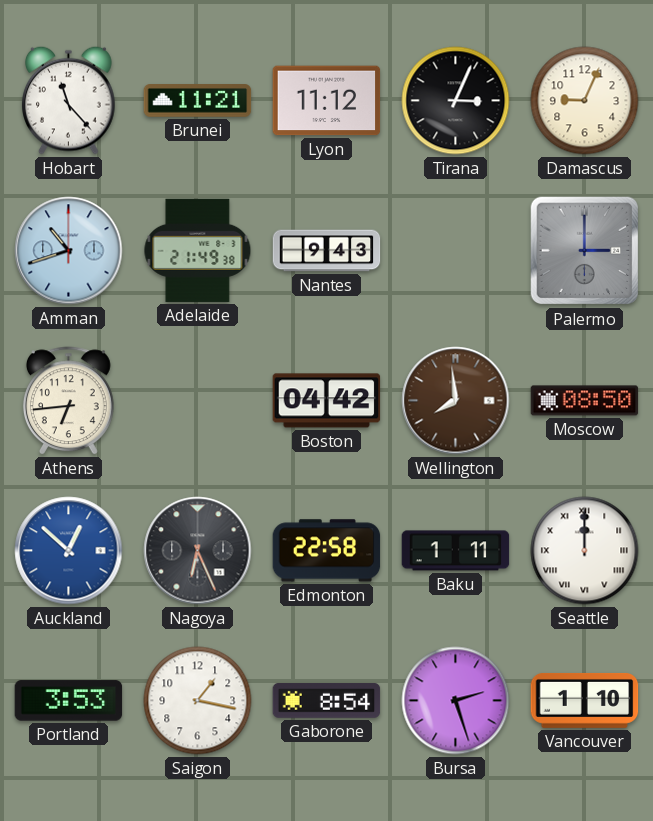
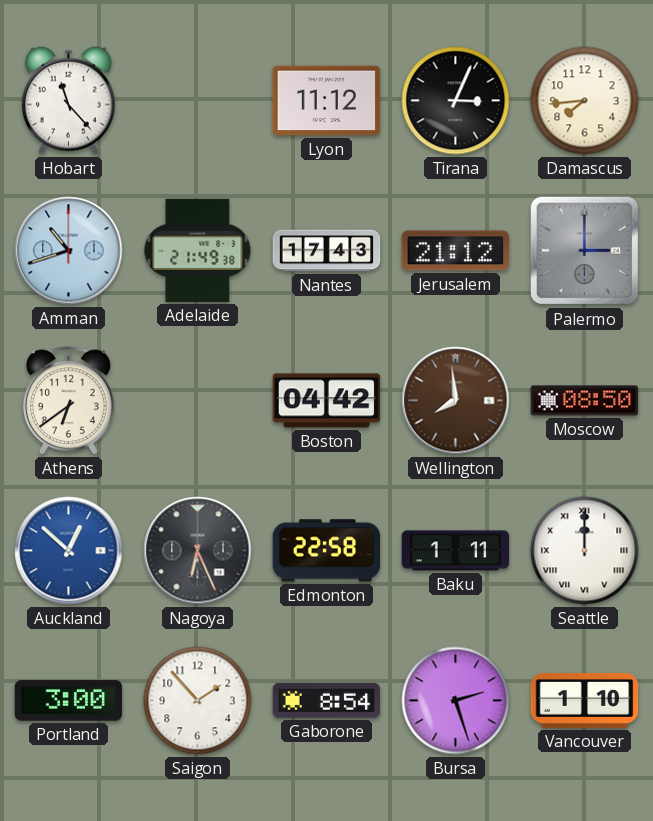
Brunei: 11:21 -> none
Damascus: 9:04 -> 7:44
Nantes: 9:43 -> 17:43
Jerusalem: none -> 21:12
Athens: 6:44 -> 6:39
Portland: 3:53 -> 3:00
Saigon: 1:17 -> 1:53
